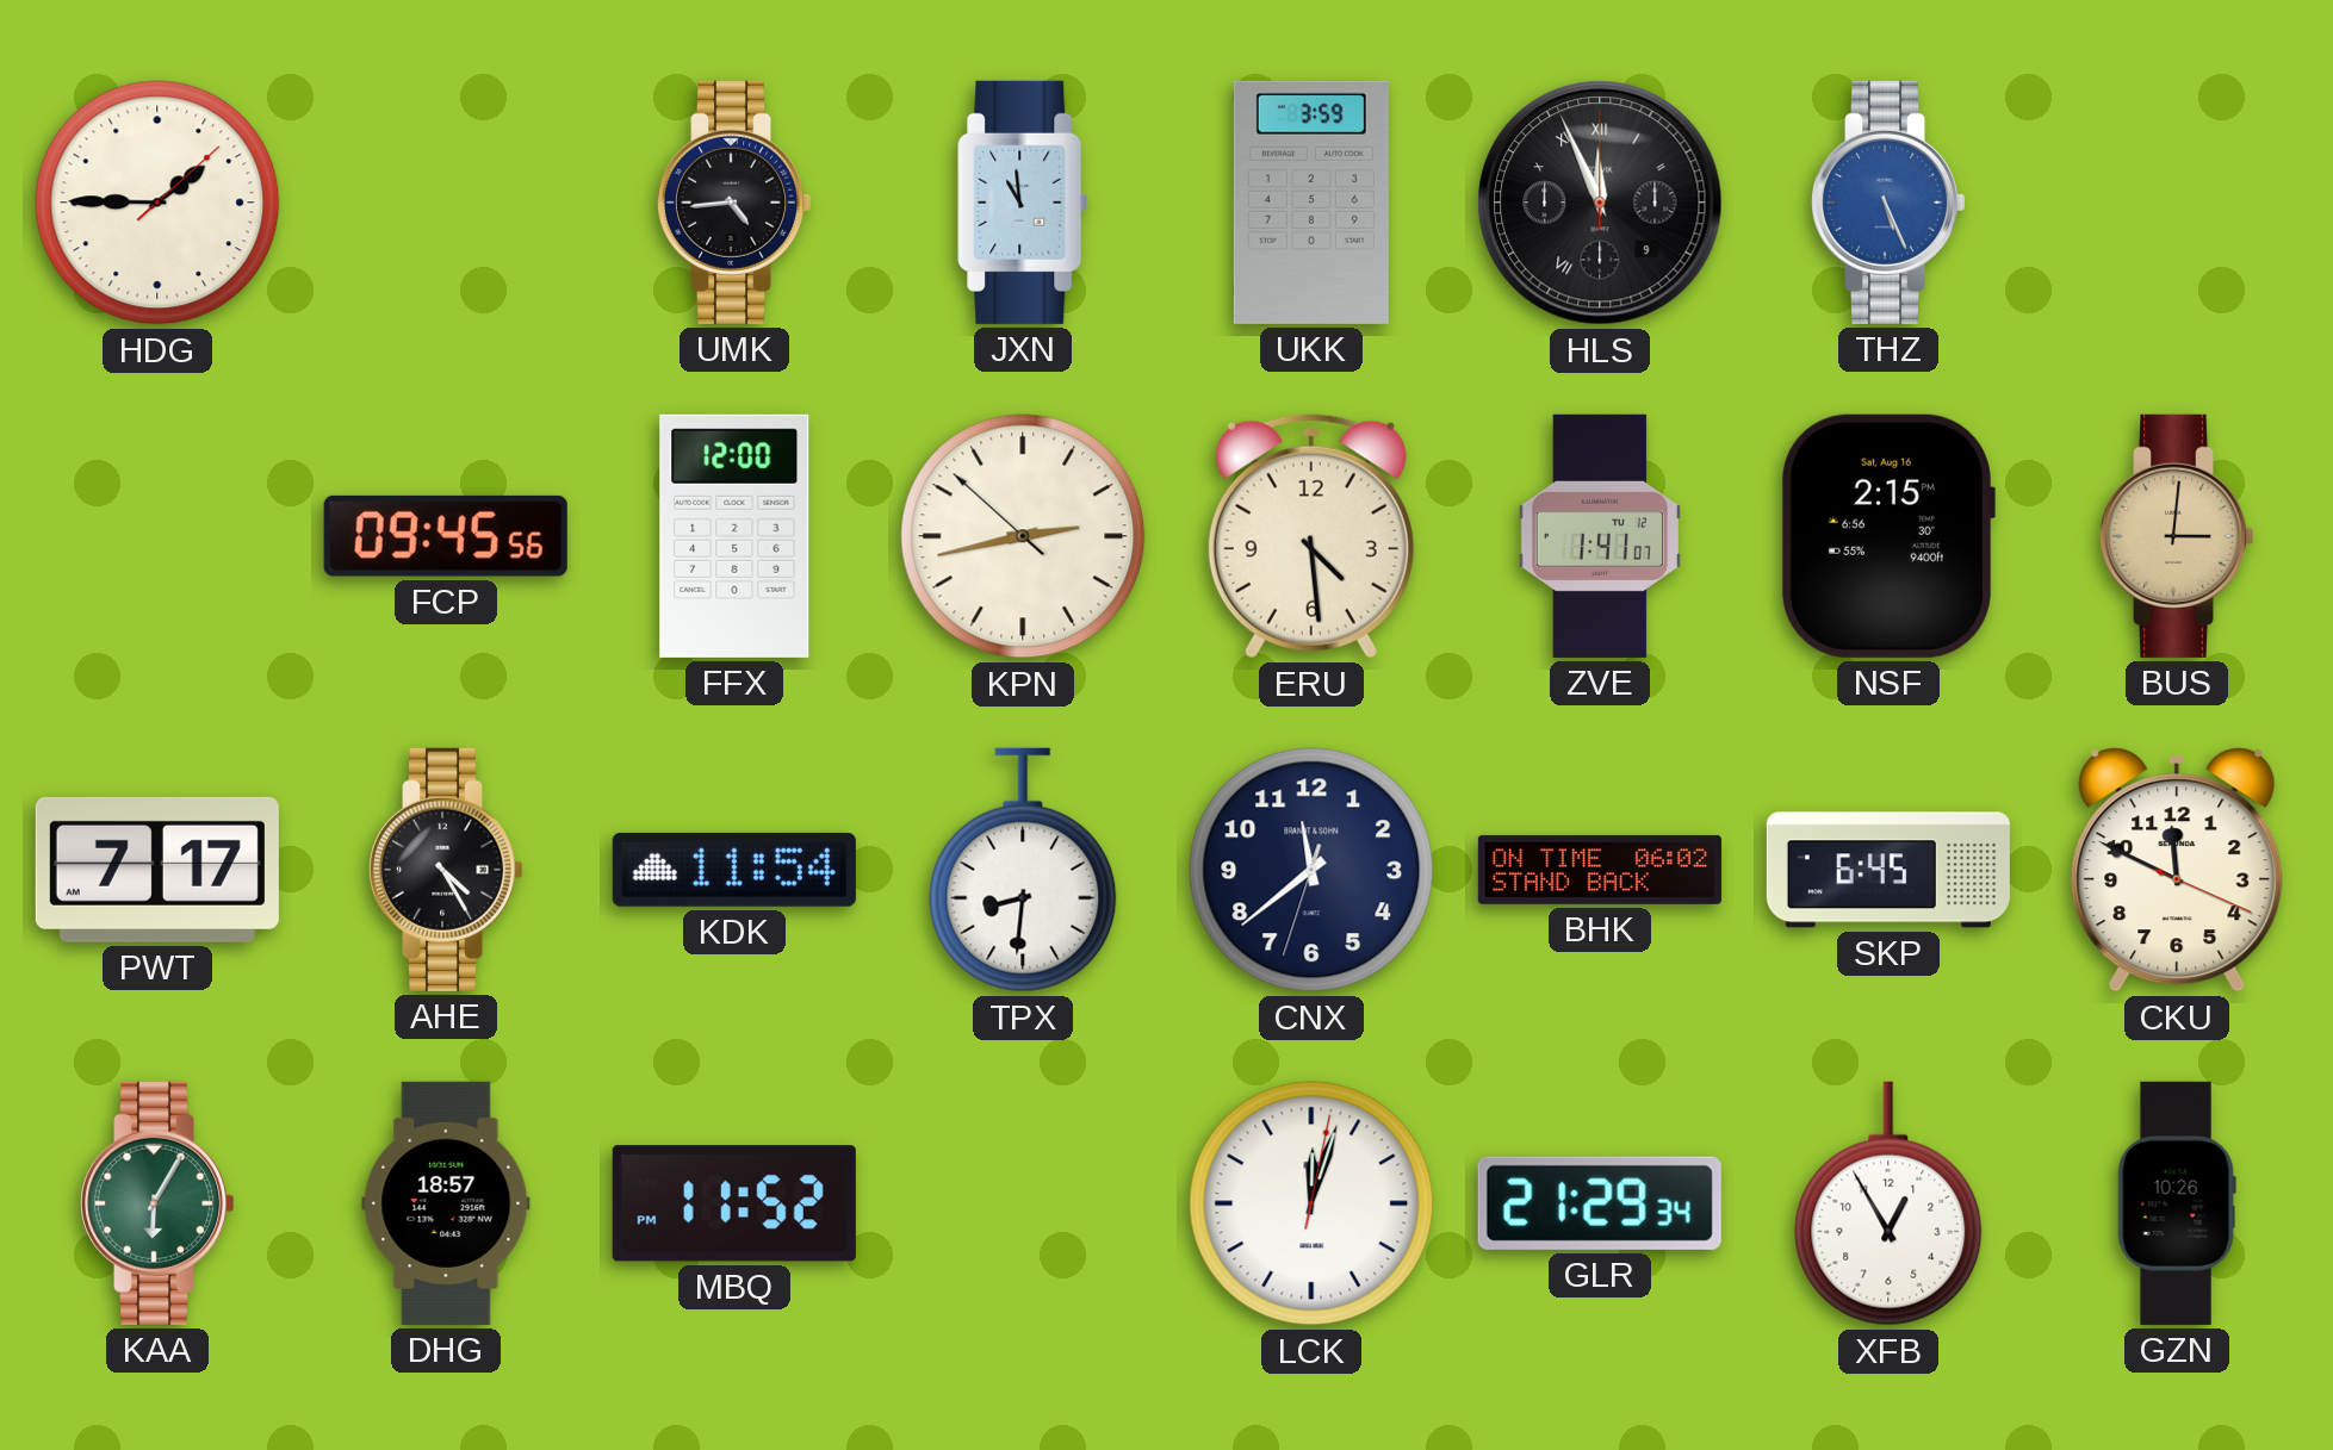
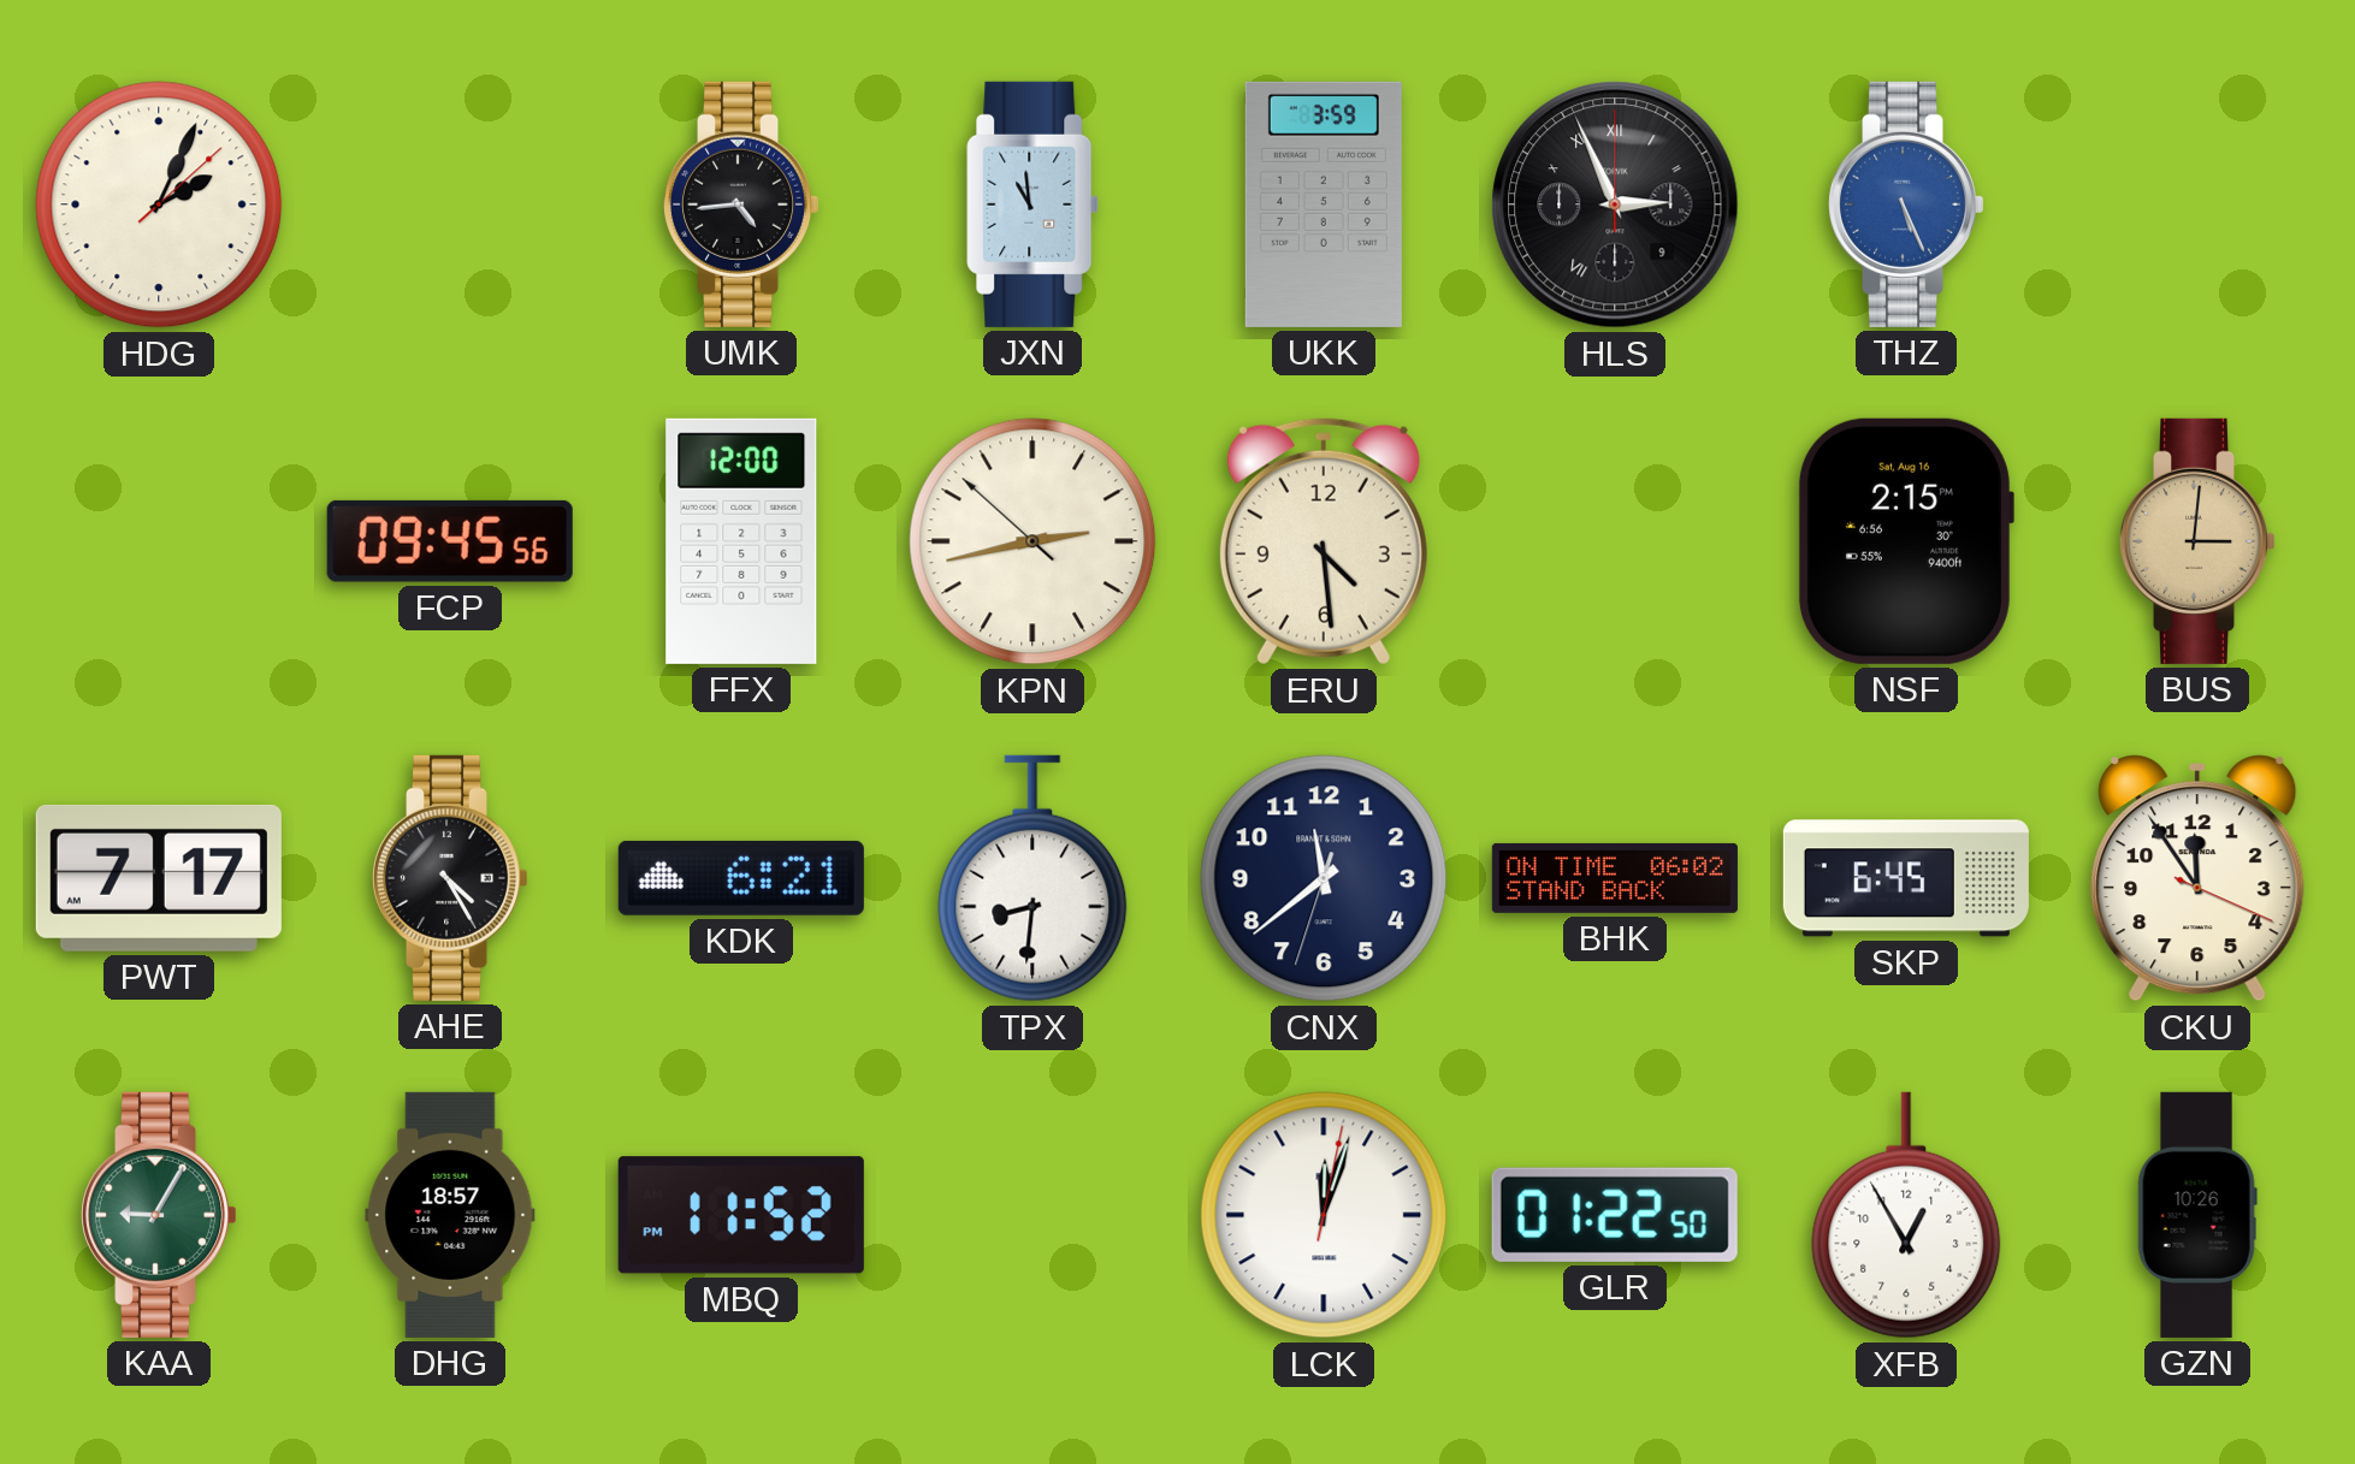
HDG: 1:45 -> 2:04
HLS: 11:56 -> 2:56
ZVE: 1:41 -> none
KDK: 11:54 -> 6:21
CKU: 11:49 -> 11:54
KAA: 6:05 -> 9:05
GLR: 21:29 -> 01:22
